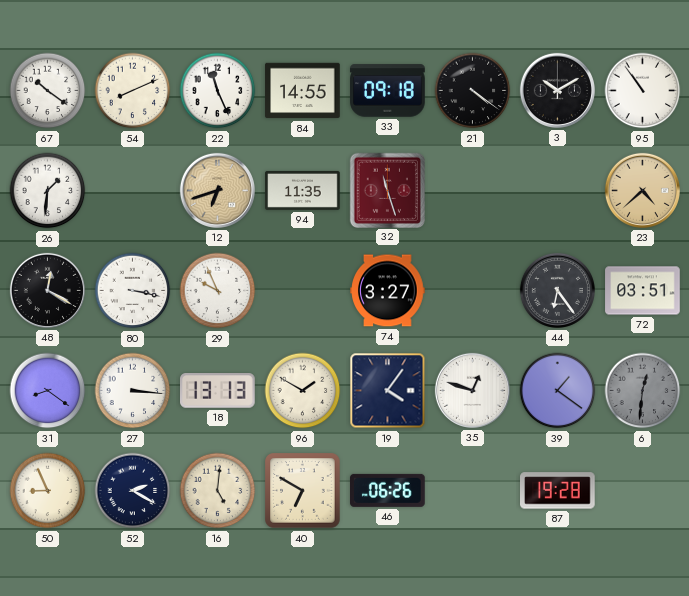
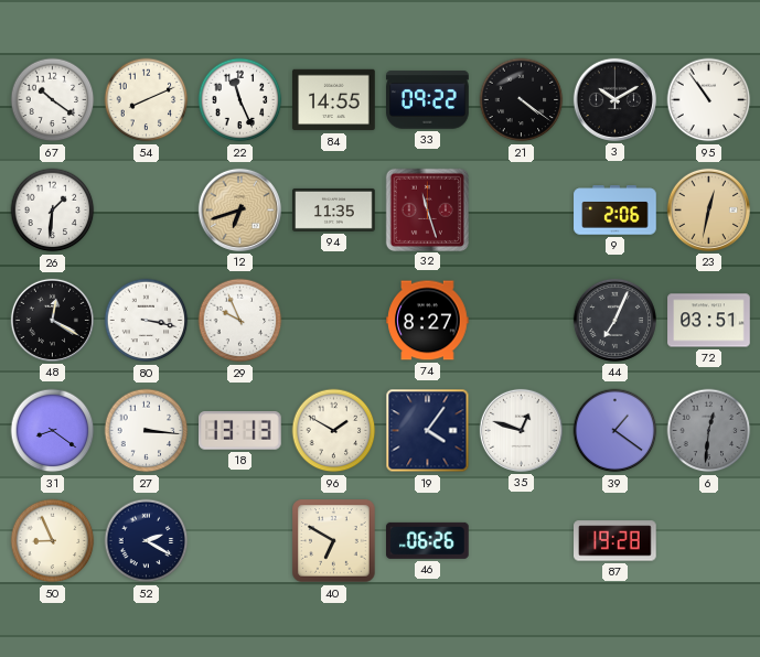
33: 09:18 -> 09:22
9: none -> 2:06
23: 4:38 -> 12:32
74: 3:27 -> 8:27
44: 6:24 -> 7:04
16: 5:01 -> none
